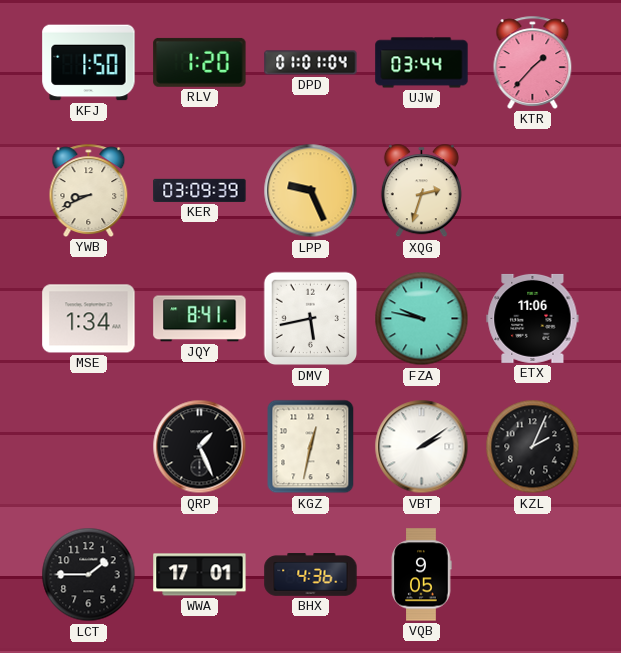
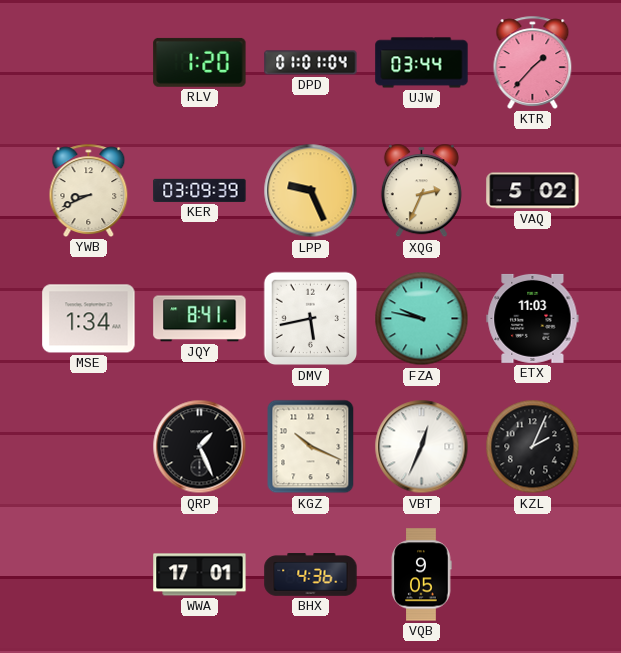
KFJ: 1:50 -> none
XQG: 2:33 -> 2:34
VAQ: none -> 5:02
ETX: 11:06 -> 11:03
KGZ: 12:32 -> 10:19
VBT: 2:09 -> 12:34
LCT: 1:45 -> none
